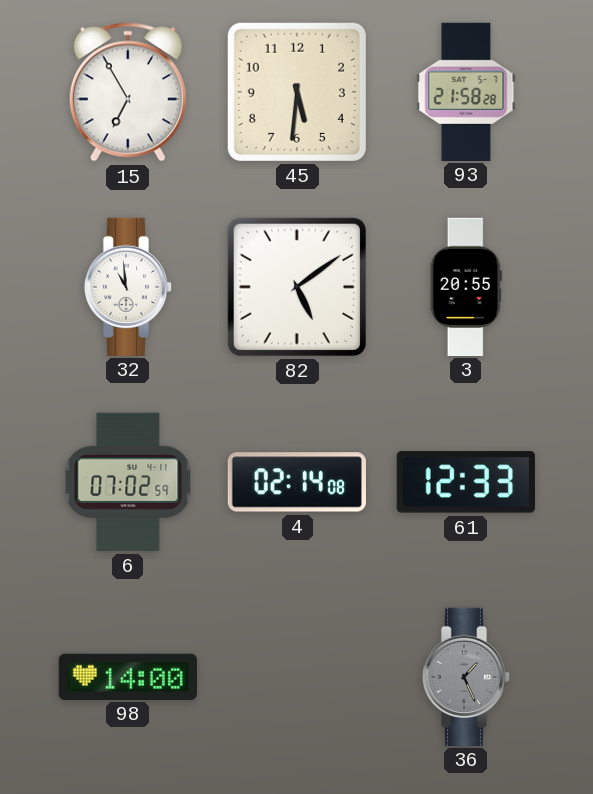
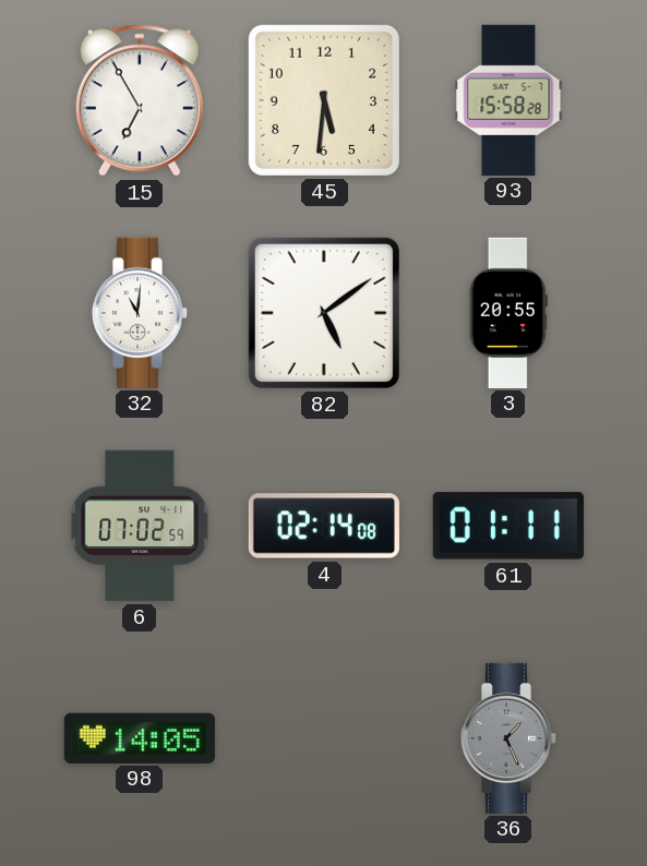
93: 21:58 -> 15:58
32: 10:59 -> 11:01
61: 12:33 -> 01:11
98: 14:00 -> 14:05
